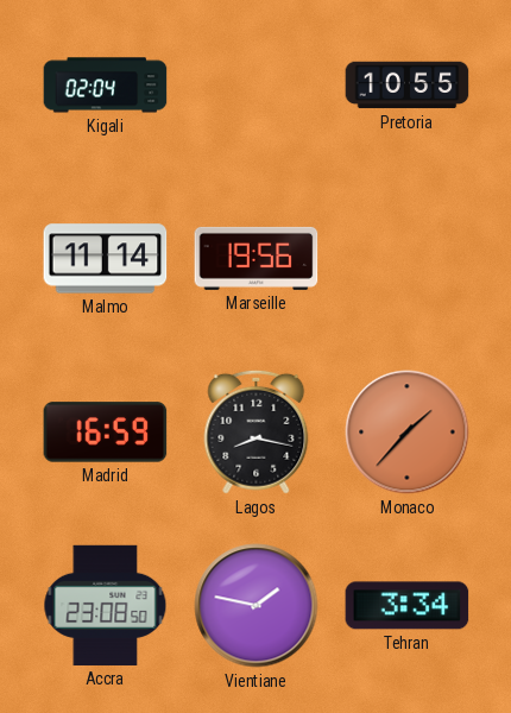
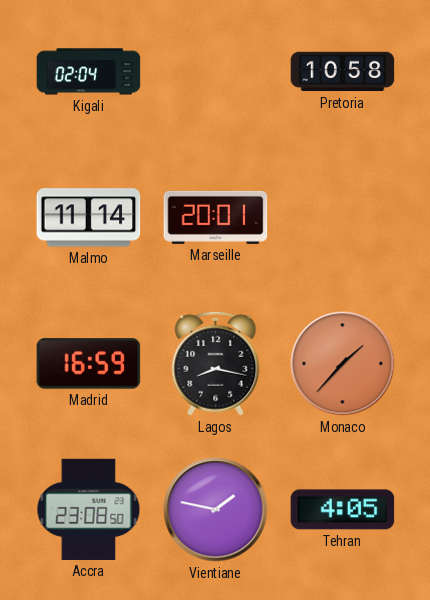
Pretoria: 10:55 -> 10:58
Marseille: 19:56 -> 20:01
Tehran: 3:34 -> 4:05
